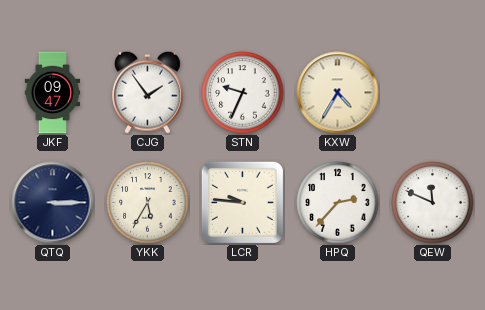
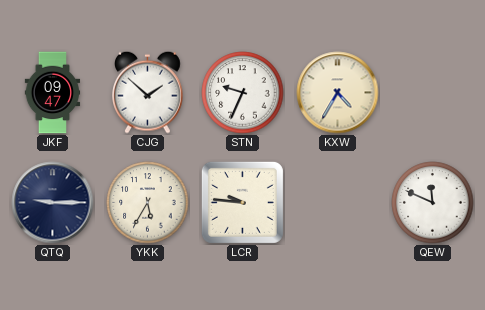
CJG: 1:54 -> 1:52
QTQ: 3:15 -> 9:15
HPQ: 2:37 -> none
